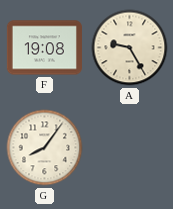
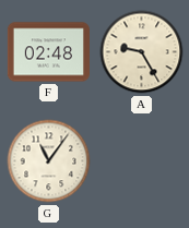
F: 19:08 -> 02:48
G: 8:06 -> 11:06
